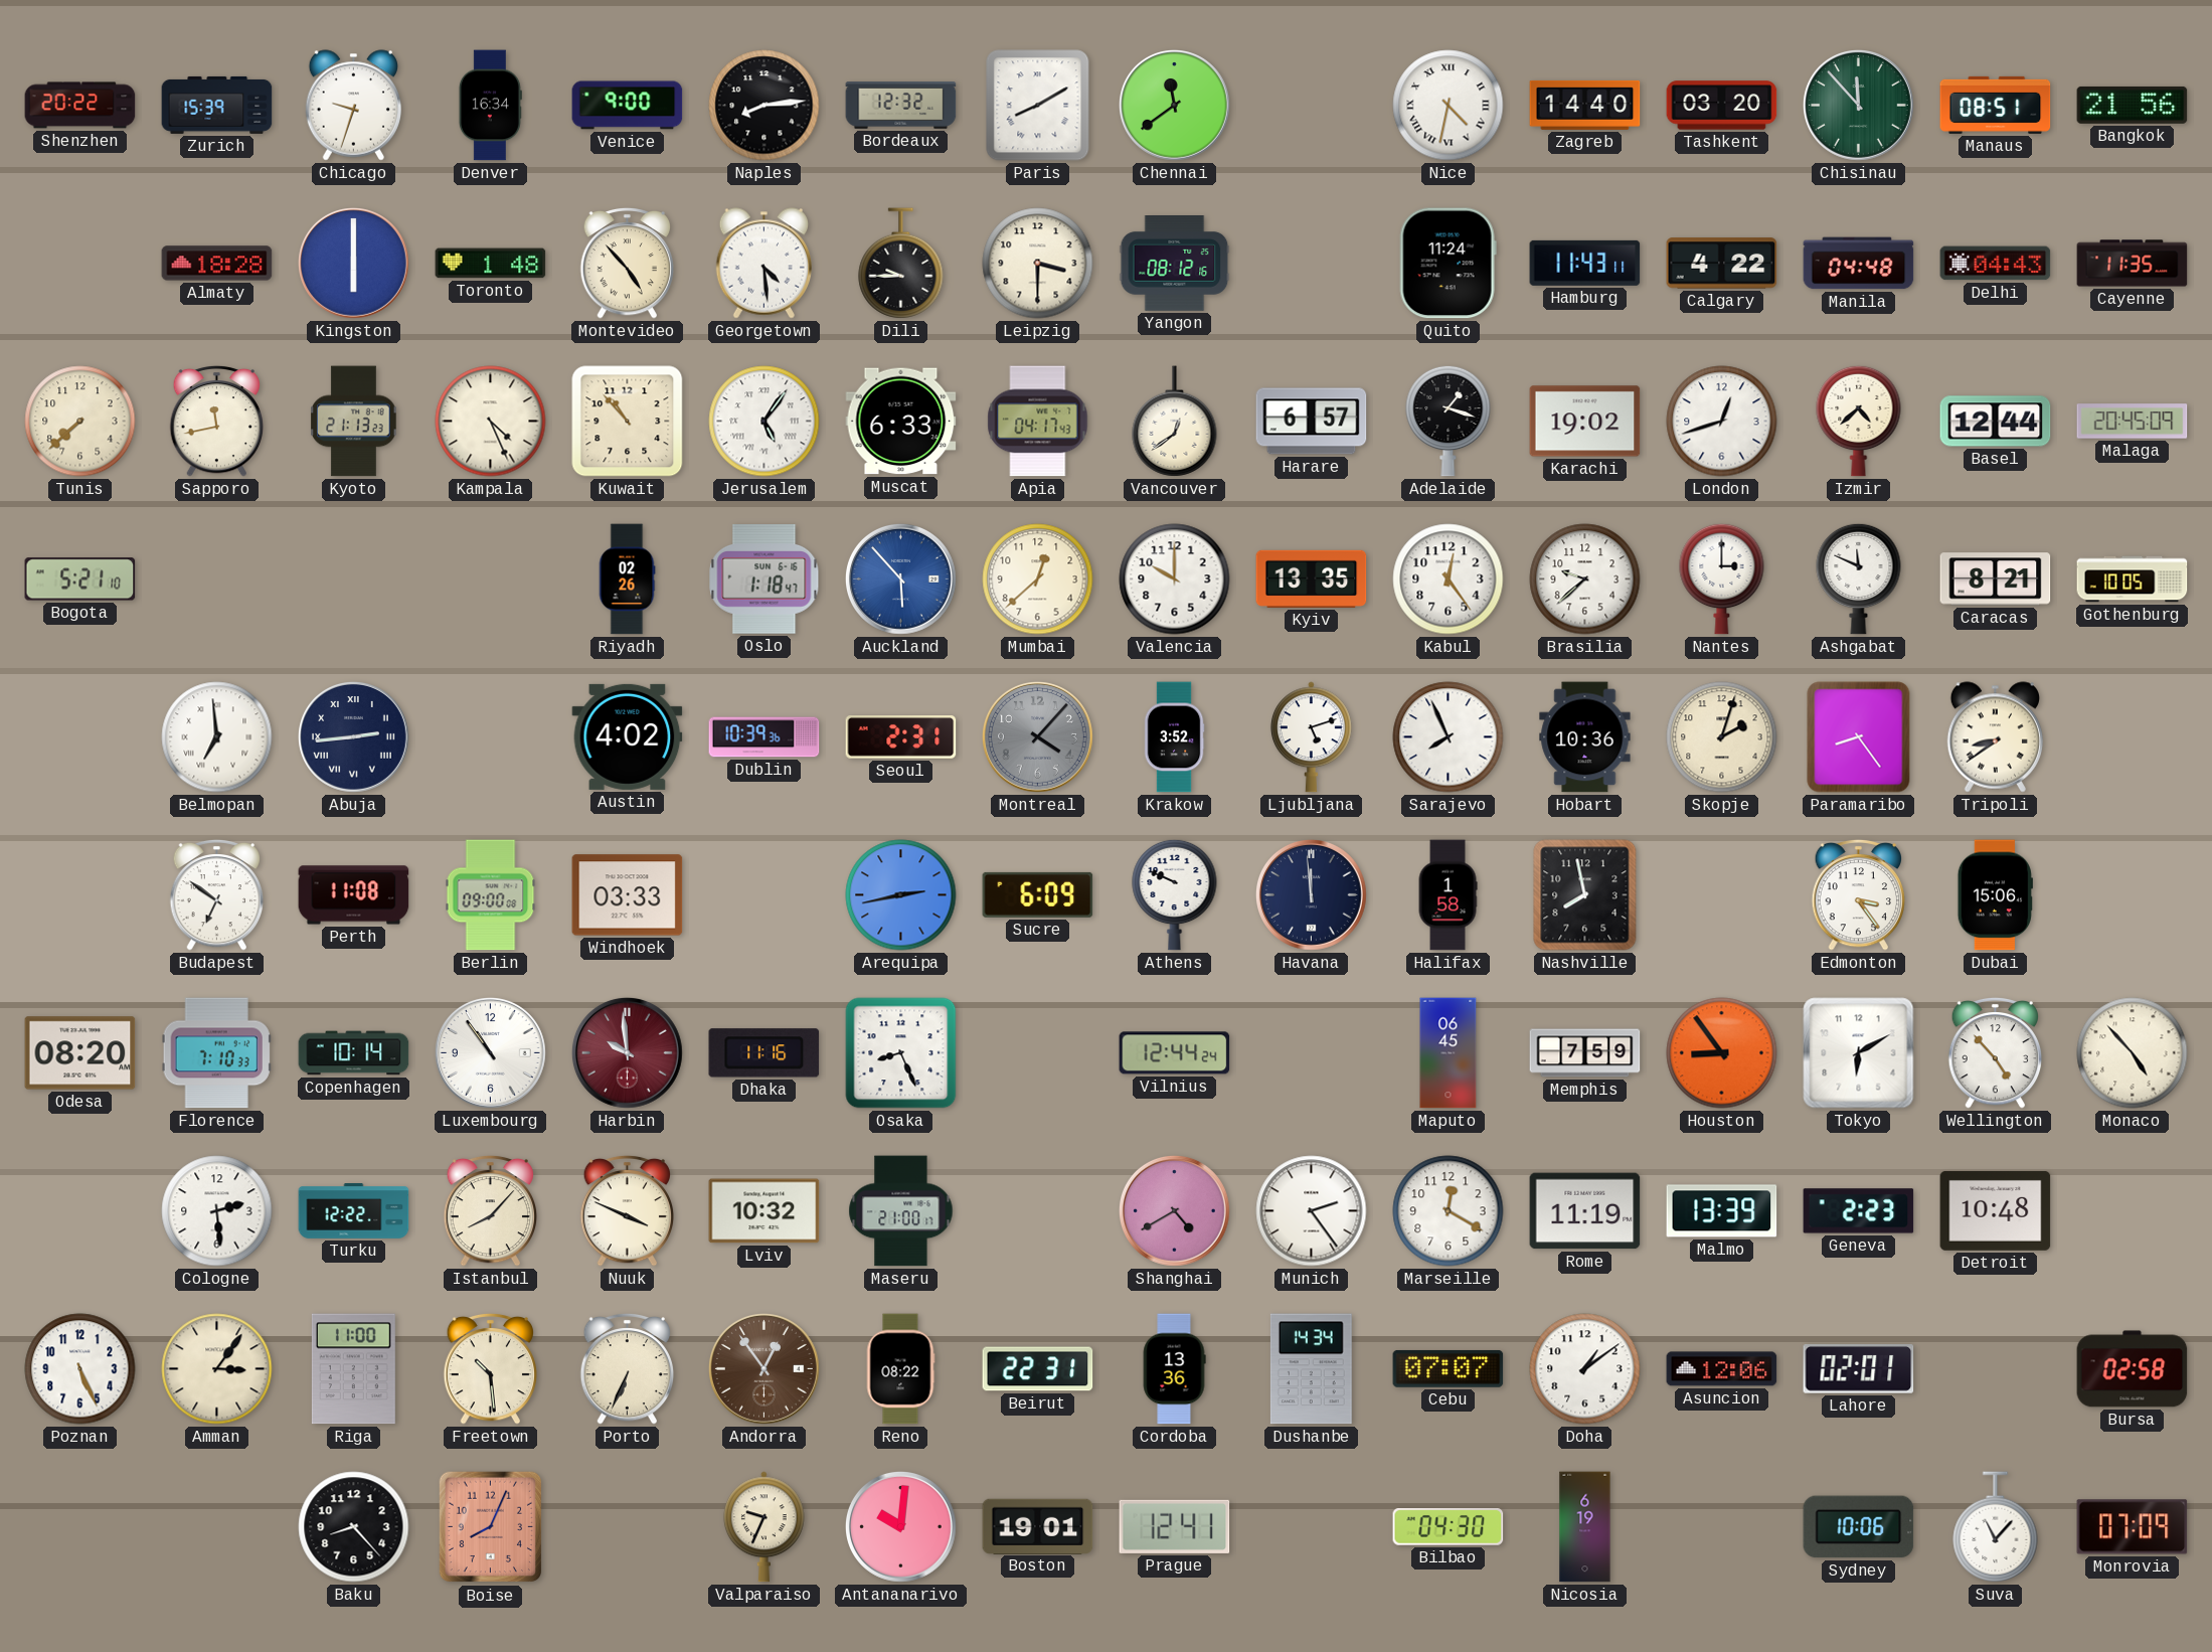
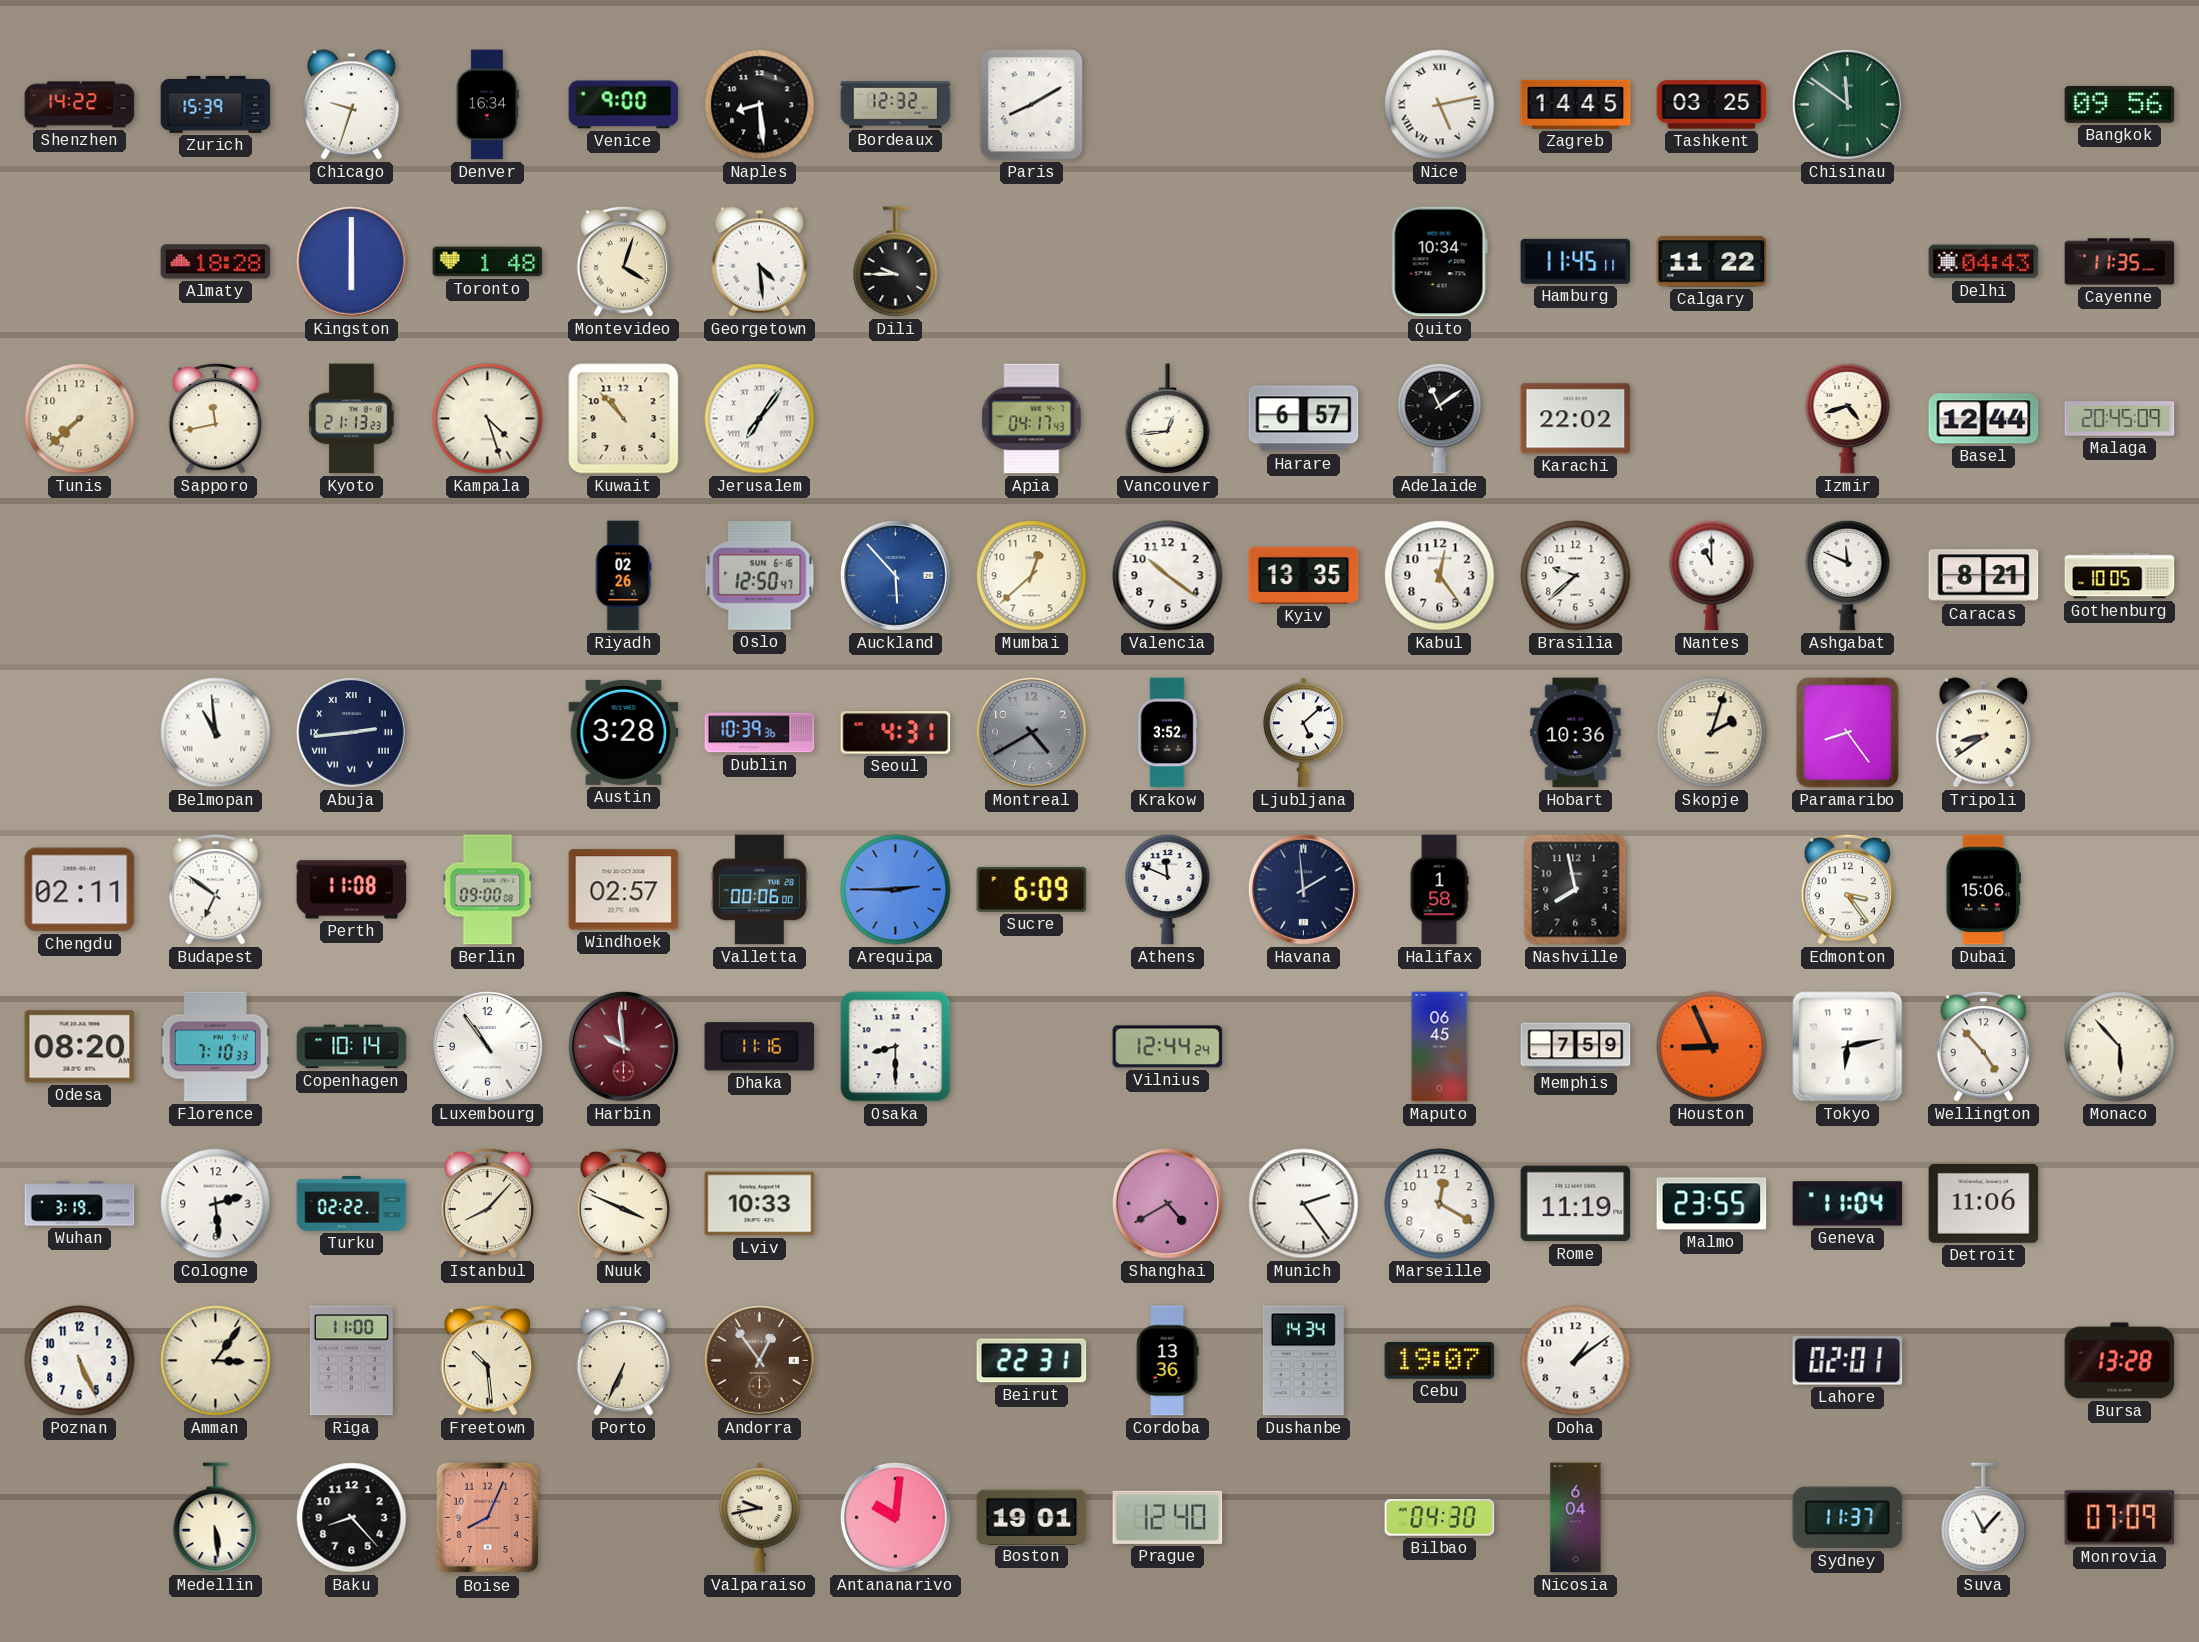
Shenzhen: 20:22 -> 14:22
Naples: 8:14 -> 8:29
Chennai: 11:39 -> none
Nice: 4:32 -> 5:13
Zagreb: 14:40 -> 14:45
Tashkent: 03:20 -> 03:25
Chisinau: 11:53 -> 11:51
Manaus: 08:51 -> none
Bangkok: 21:56 -> 09:56
Montevideo: 4:53 -> 4:03
Leipzig: 3:30 -> none
Yangon: 08:12 -> none
Quito: 11:24 -> 10:34
Hamburg: 11:43 -> 11:45
Calgary: 4:22 -> 11:22
Manila: 04:48 -> none
Kampala: 4:26 -> 4:27
Jerusalem: 5:06 -> 7:06
Muscat: 6:33 -> none
Vancouver: 12:39 -> 12:44
Adelaide: 1:18 -> 11:09
Karachi: 19:02 -> 22:02
London: 12:42 -> none
Izmir: 4:38 -> 4:42
Bogota: 5:21 -> none
Oslo: 1:18 -> 12:50
Valencia: 10:00 -> 10:21
Nantes: 3:00 -> 11:00
Belmopan: 6:59 -> 10:59
Austin: 4:02 -> 3:28
Seoul: 2:31 -> 4:31
Montreal: 4:07 -> 4:40
Ljubljana: 5:12 -> 5:08
Sarajevo: 7:56 -> none
Chengdu: none -> 02:11
Windhoek: 03:33 -> 02:57
Valletta: none -> 00:06
Arequipa: 2:43 -> 2:45
Athens: 9:49 -> 11:49
Havana: 11:59 -> 1:59
Osaka: 8:26 -> 8:30
Houston: 8:54 -> 8:56
Tokyo: 6:10 -> 6:13
Monaco: 4:53 -> 5:53
Wuhan: none -> 3:19
Turku: 12:22 -> 02:22
Lviv: 10:32 -> 10:33
Maseru: 21:00 -> none
Malmo: 13:39 -> 23:55
Geneva: 2:23 -> 11:04
Detroit: 10:48 -> 11:06
Reno: 08:22 -> none
Cebu: 07:07 -> 19:07
Asuncion: 12:06 -> none
Bursa: 02:58 -> 13:28
Medellin: none -> 5:29
Valparaiso: 9:34 -> 9:43
Prague: 12:41 -> 12:40
Nicosia: 6:19 -> 6:04
Sydney: 10:06 -> 11:37
